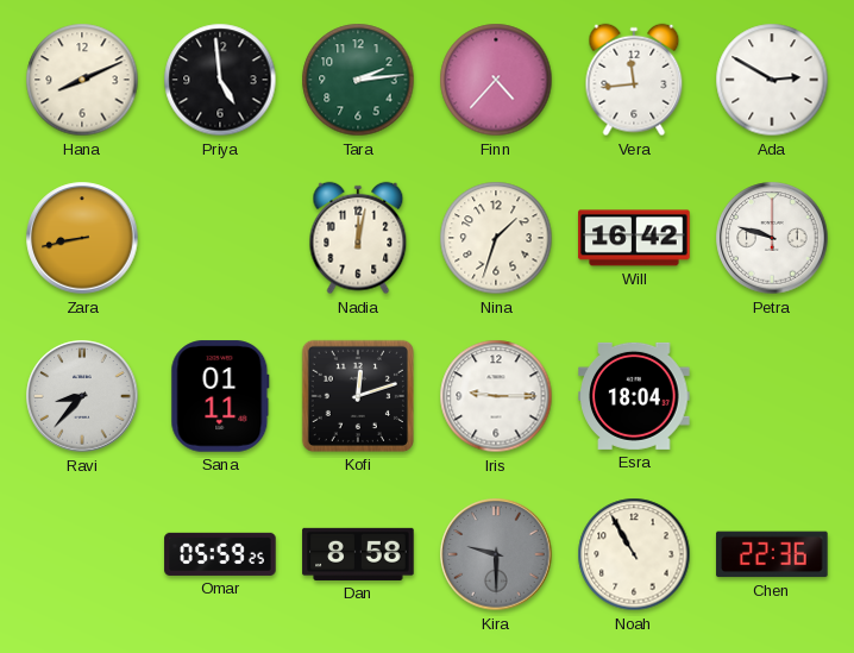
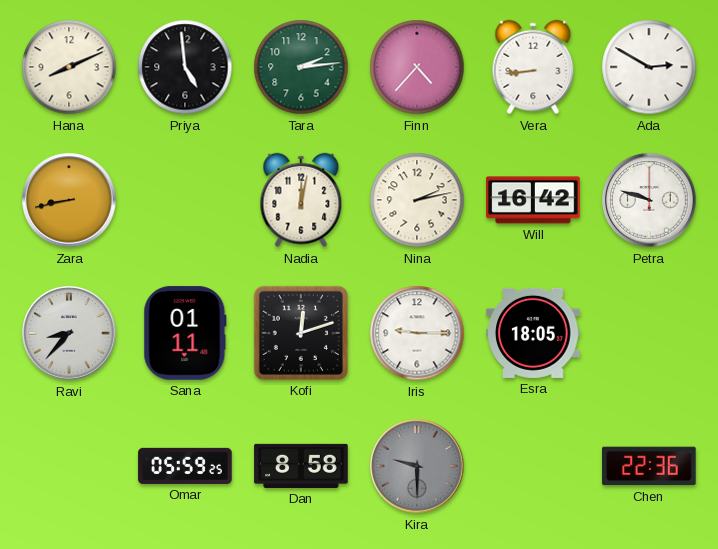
Vera: 11:44 -> 8:44
Nina: 1:33 -> 2:13
Esra: 18:04 -> 18:05
Noah: 10:55 -> none
